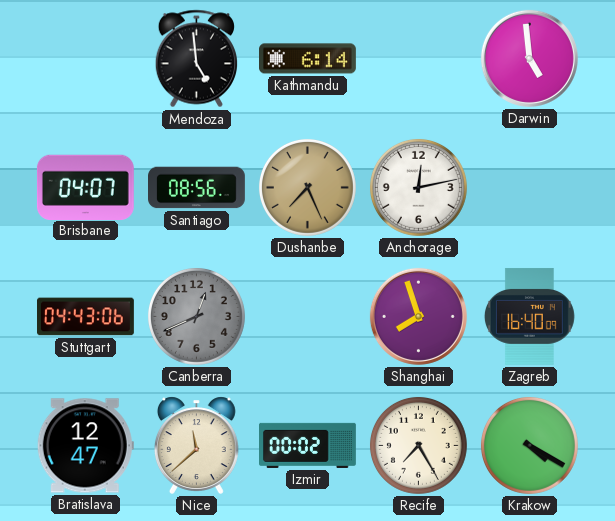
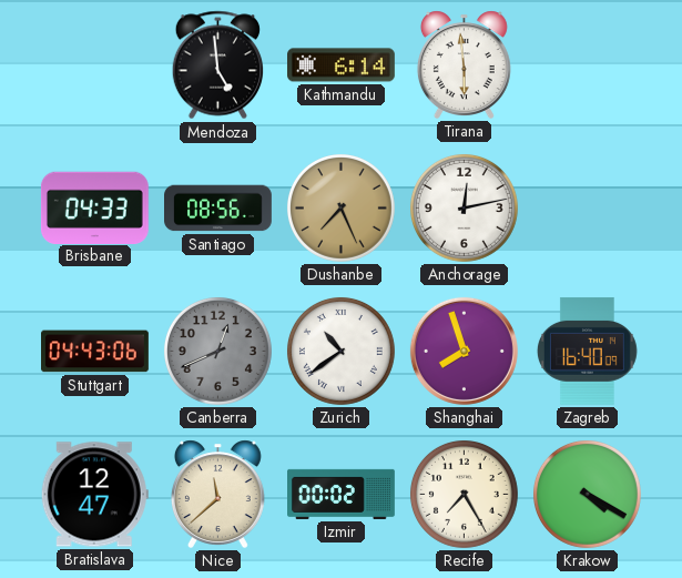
Tirana: none -> 5:59
Darwin: 4:59 -> none
Brisbane: 04:07 -> 04:33
Zurich: none -> 10:39
